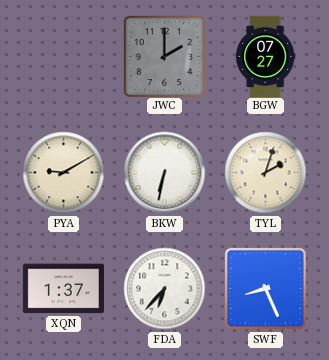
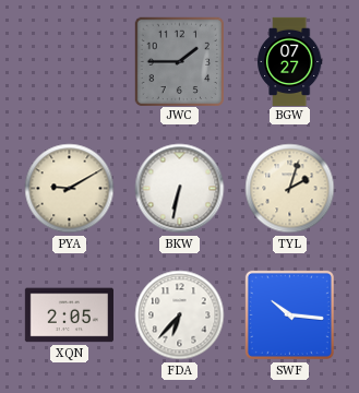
JWC: 2:00 -> 1:45
XQN: 1:37 -> 2:05
SWF: 8:26 -> 10:16
